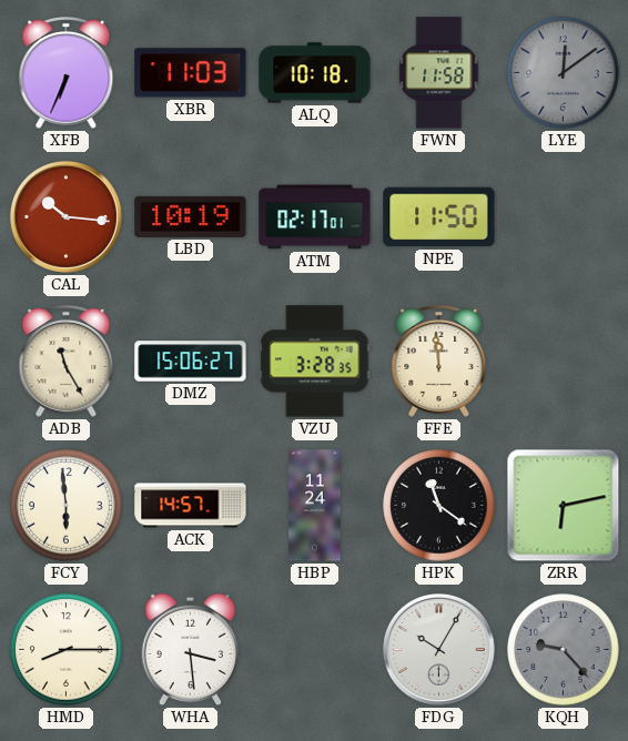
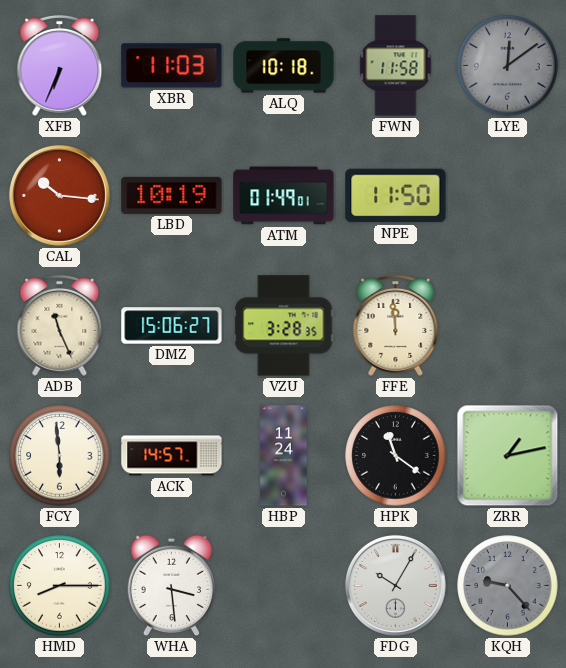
ATM: 02:17 -> 01:49
ADB: 11:25 -> 11:26
ZRR: 6:13 -> 1:13
